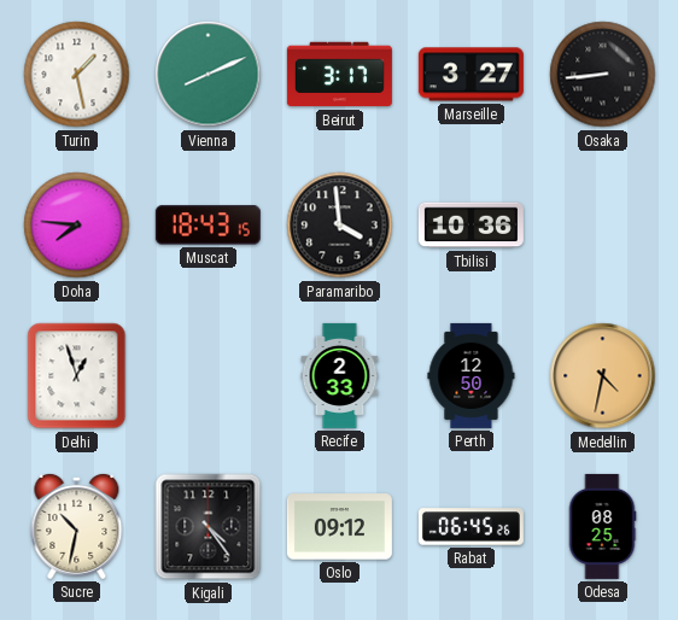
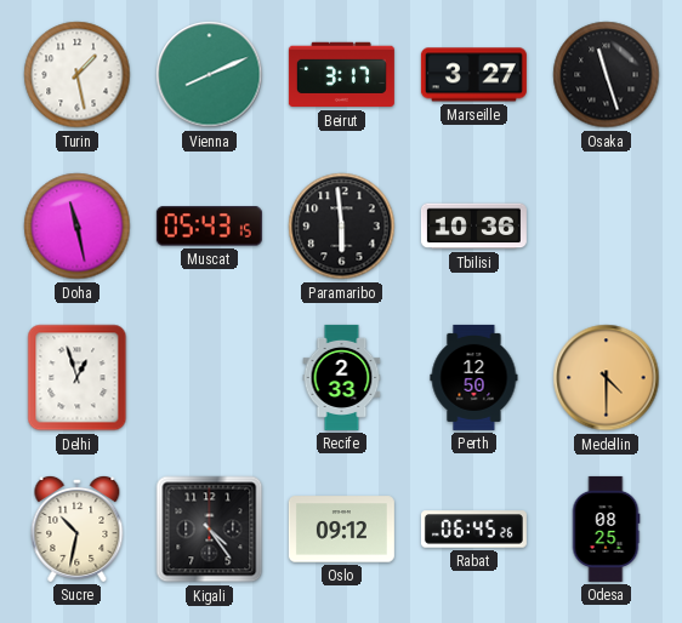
Osaka: 8:44 -> 11:27
Doha: 7:46 -> 11:28
Muscat: 18:43 -> 05:43
Paramaribo: 3:59 -> 5:59
Medellin: 4:32 -> 4:30
